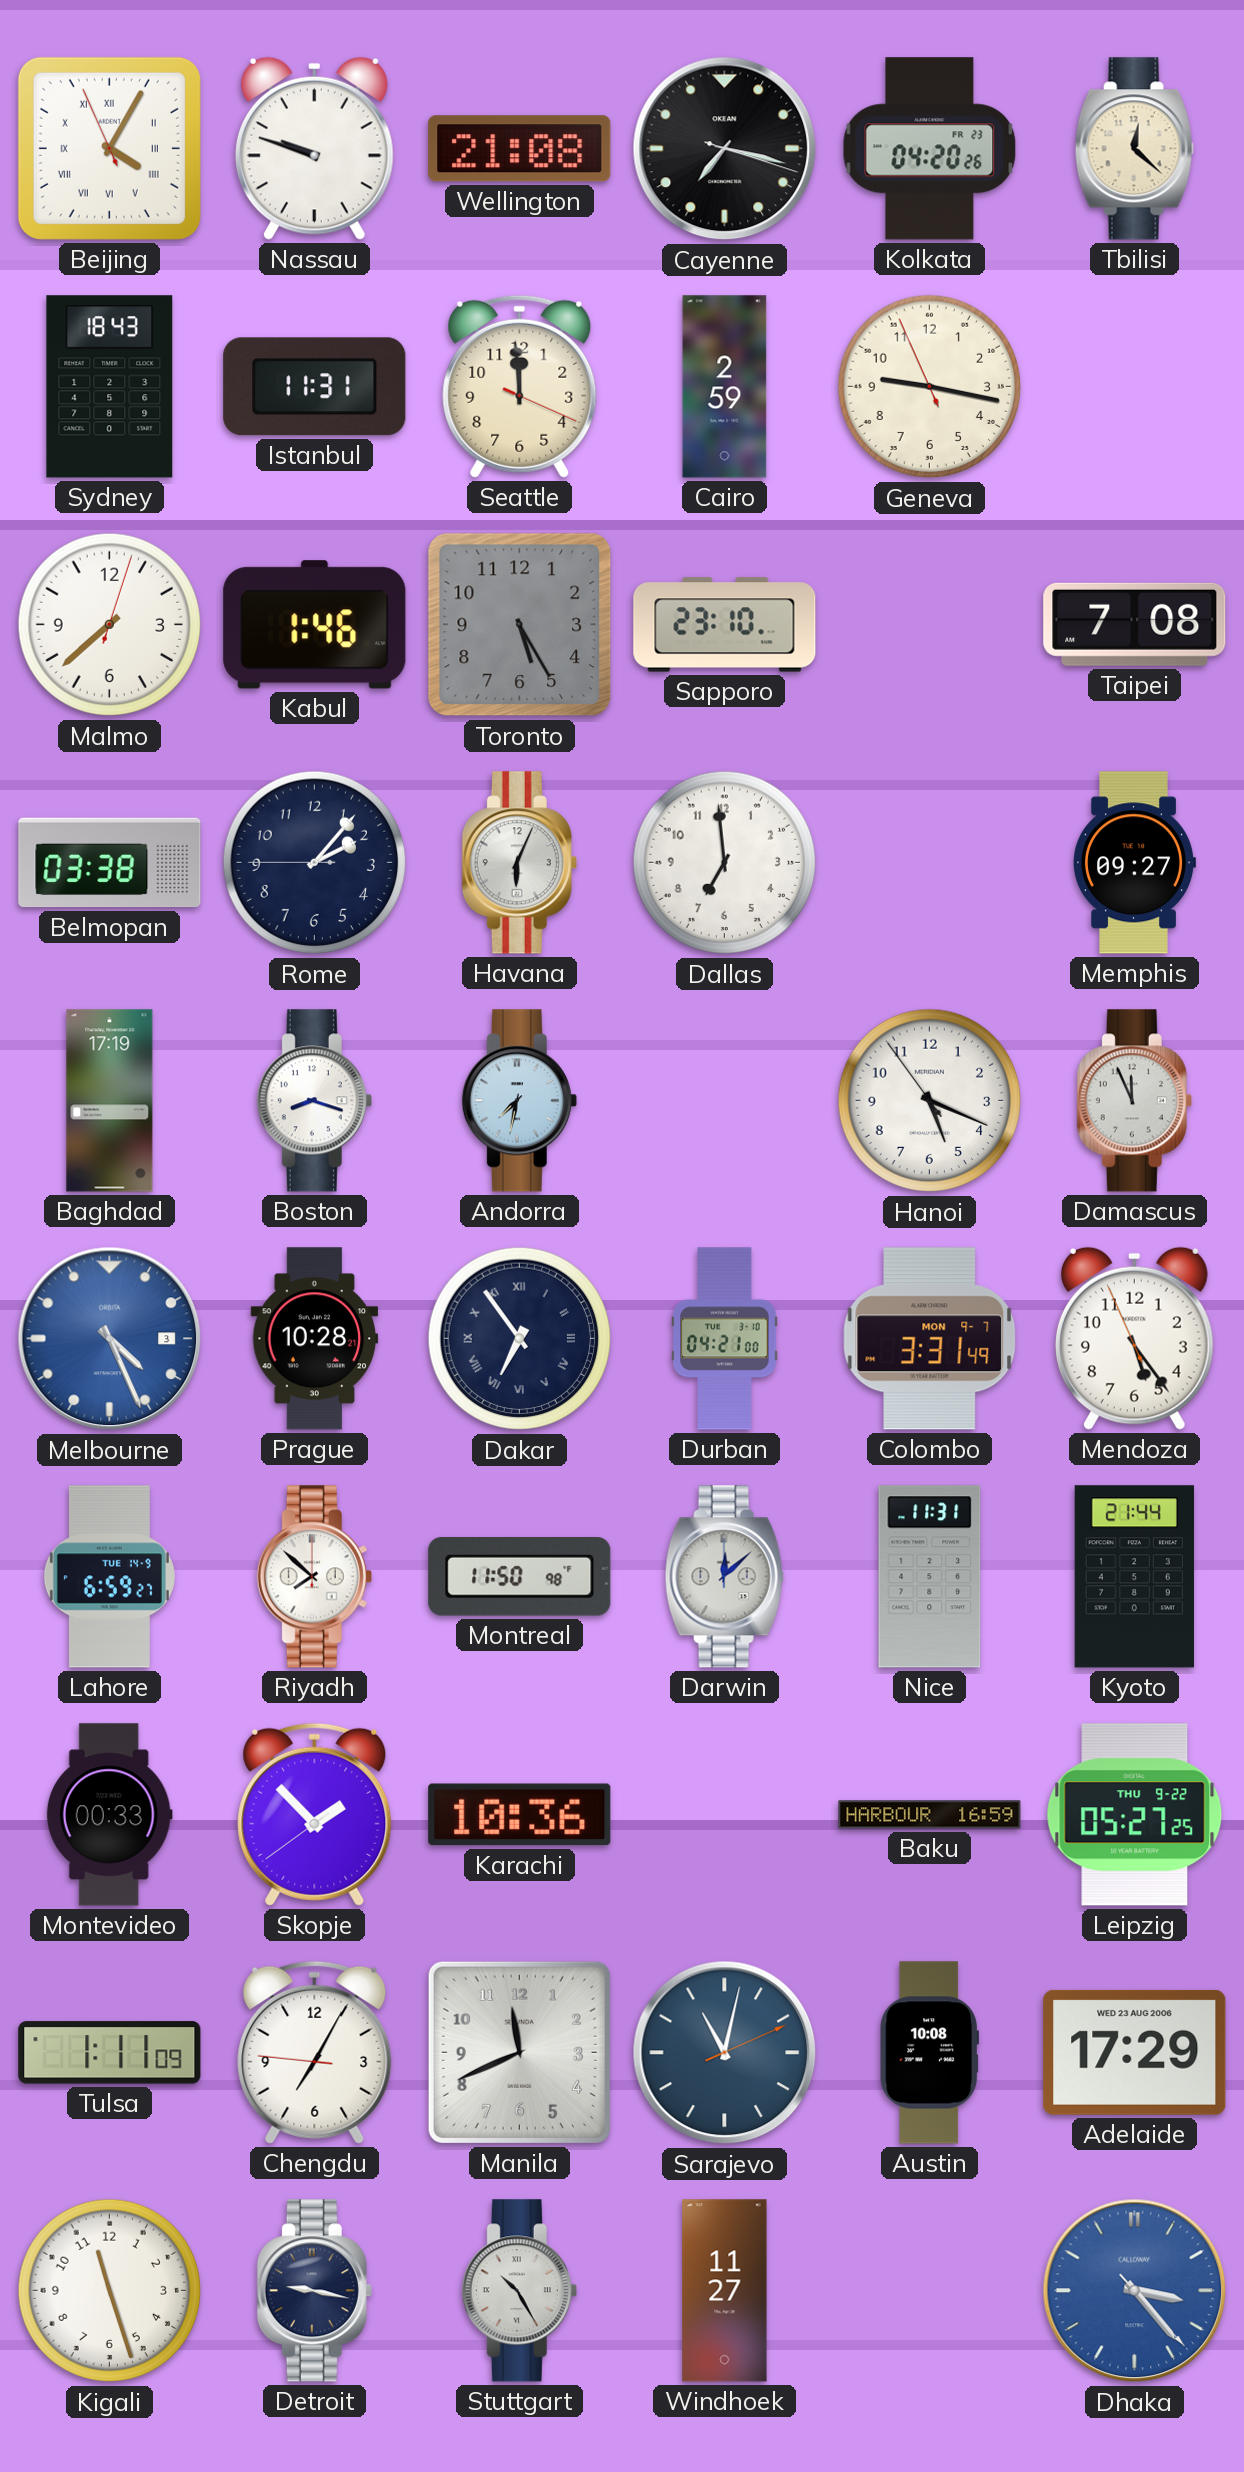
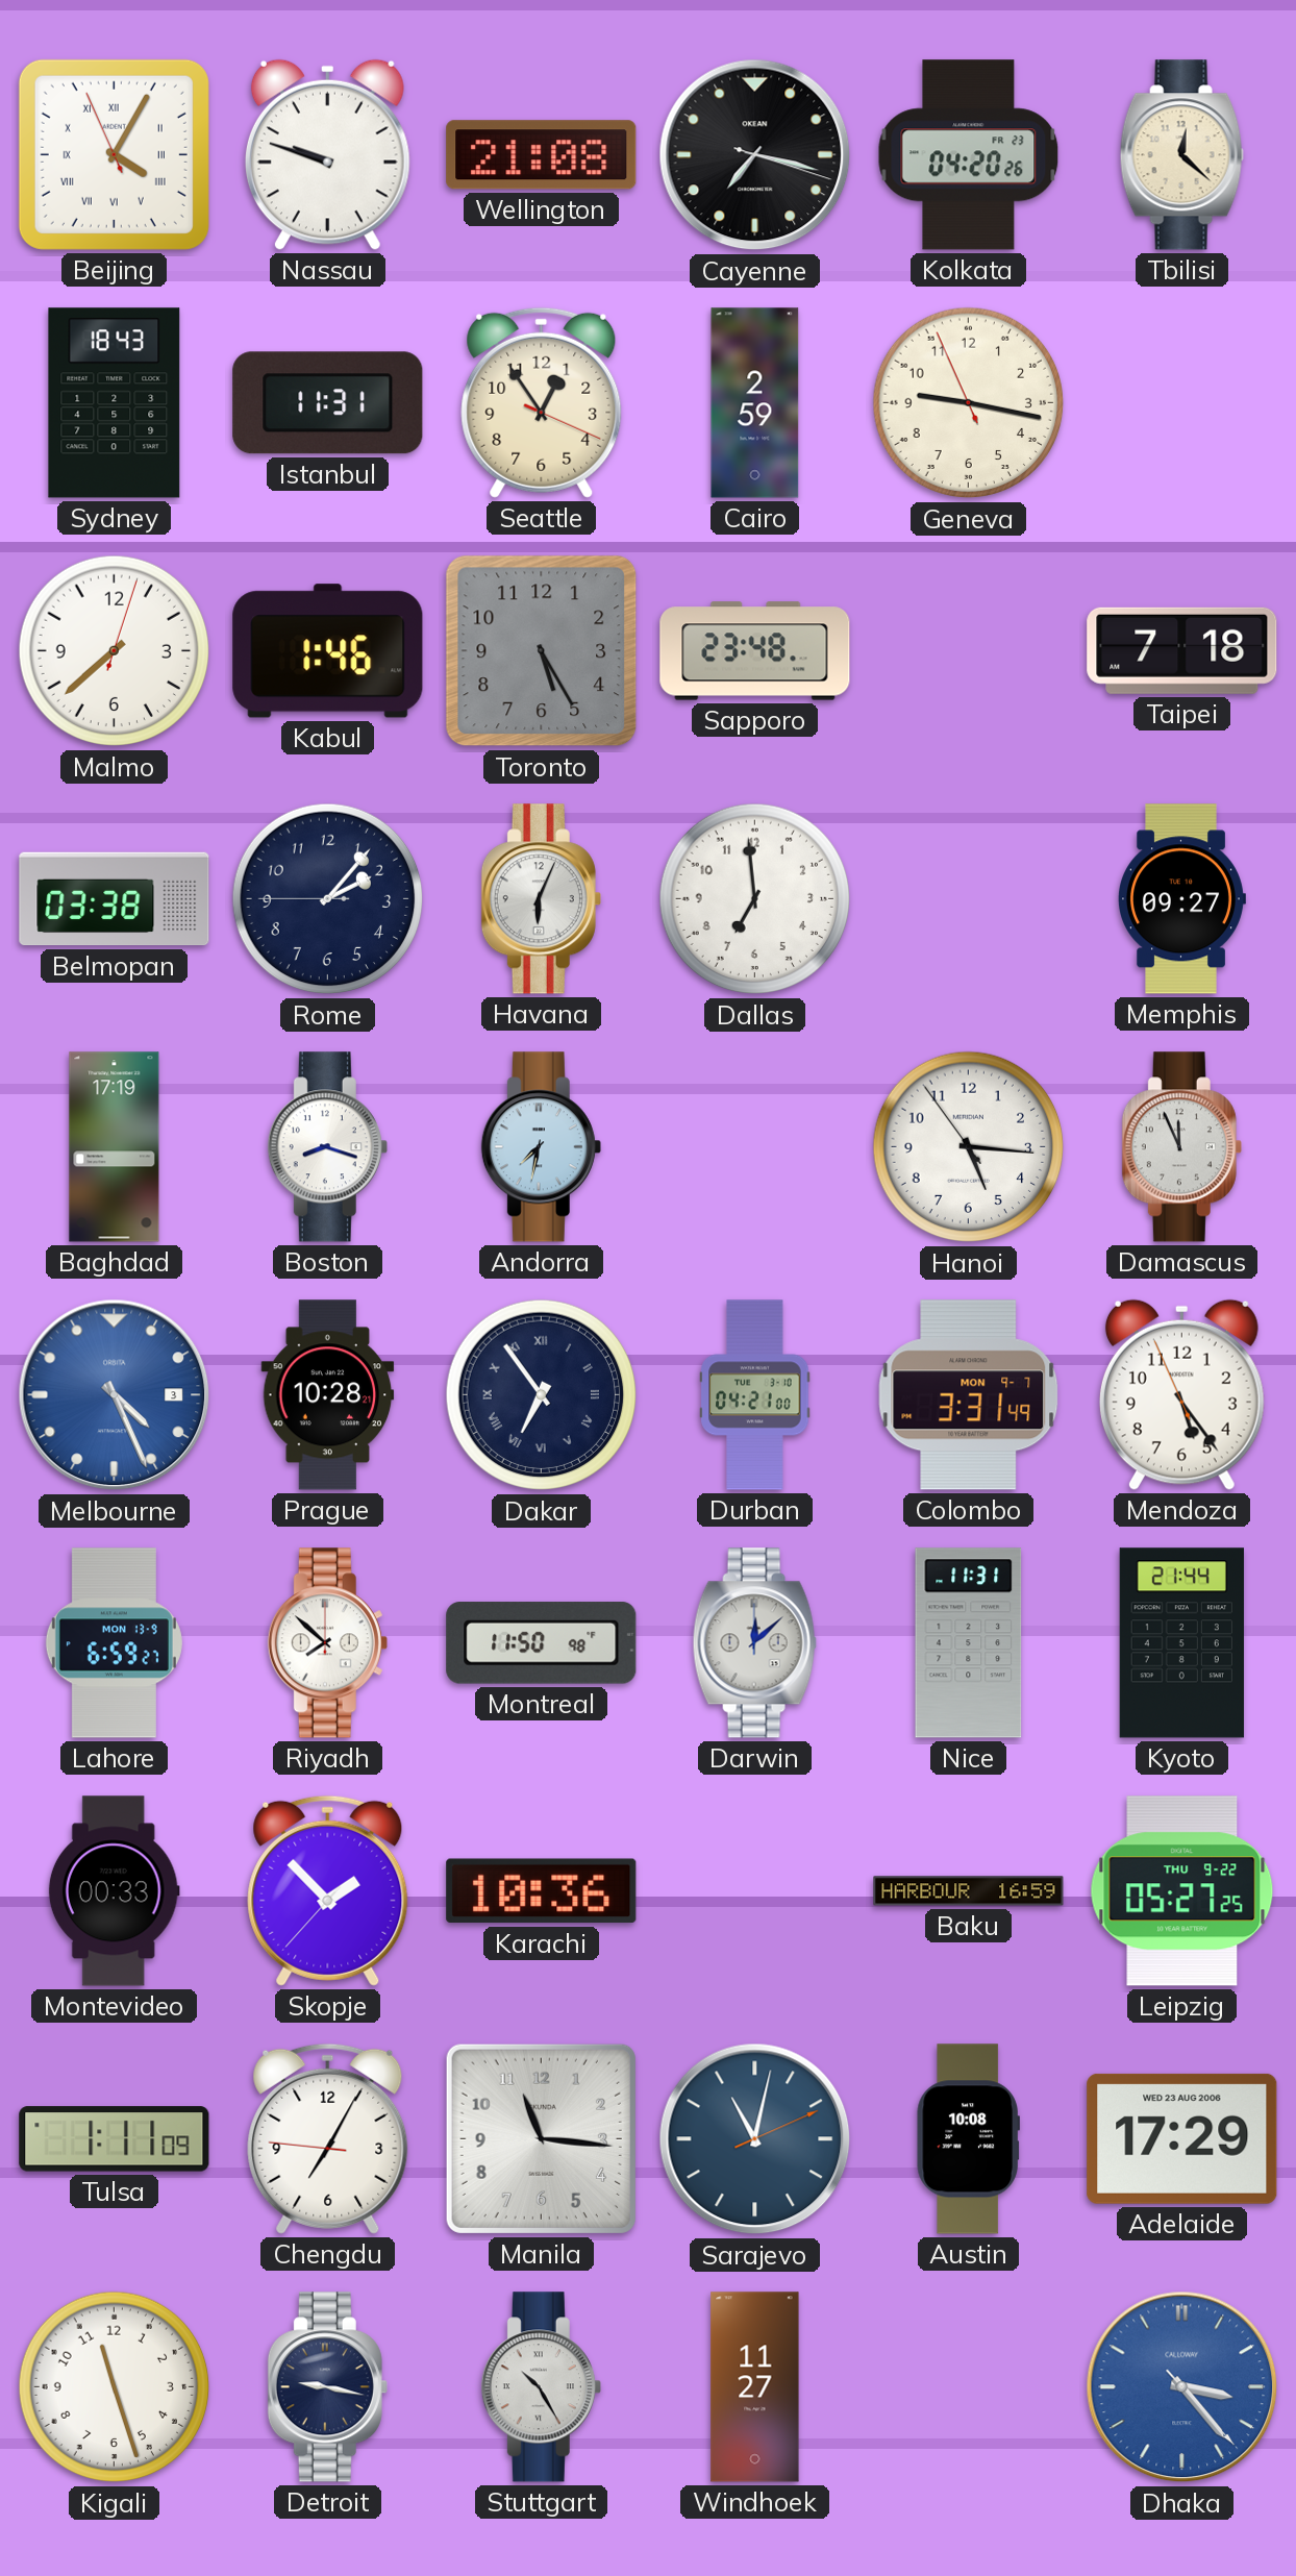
Seattle: 11:59 -> 12:54
Sapporo: 23:10 -> 23:48
Taipei: 7:08 -> 7:18
Hanoi: 5:18 -> 5:15
Lahore date: TUE 14-9 -> MON 13-9
Skopje: 1:52:39 -> 1:52:37
Manila: 11:41 -> 11:16
